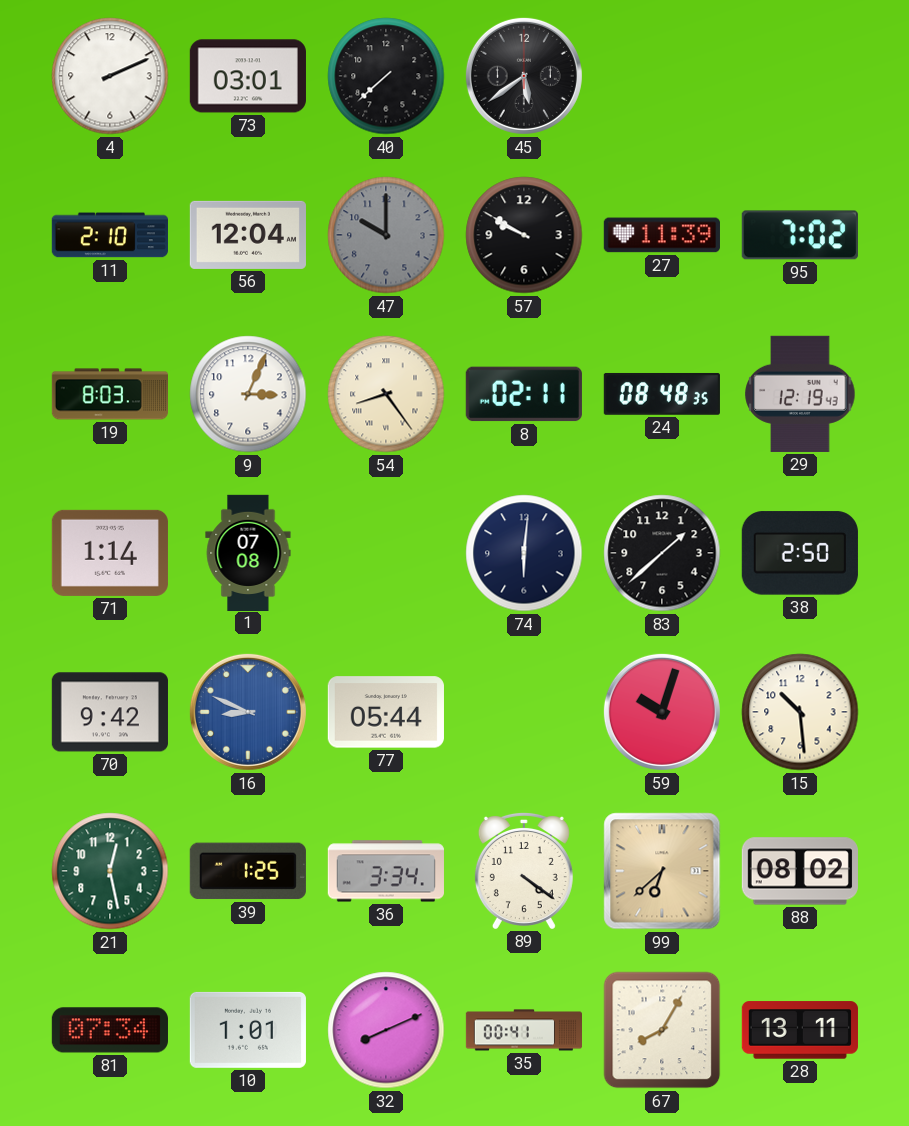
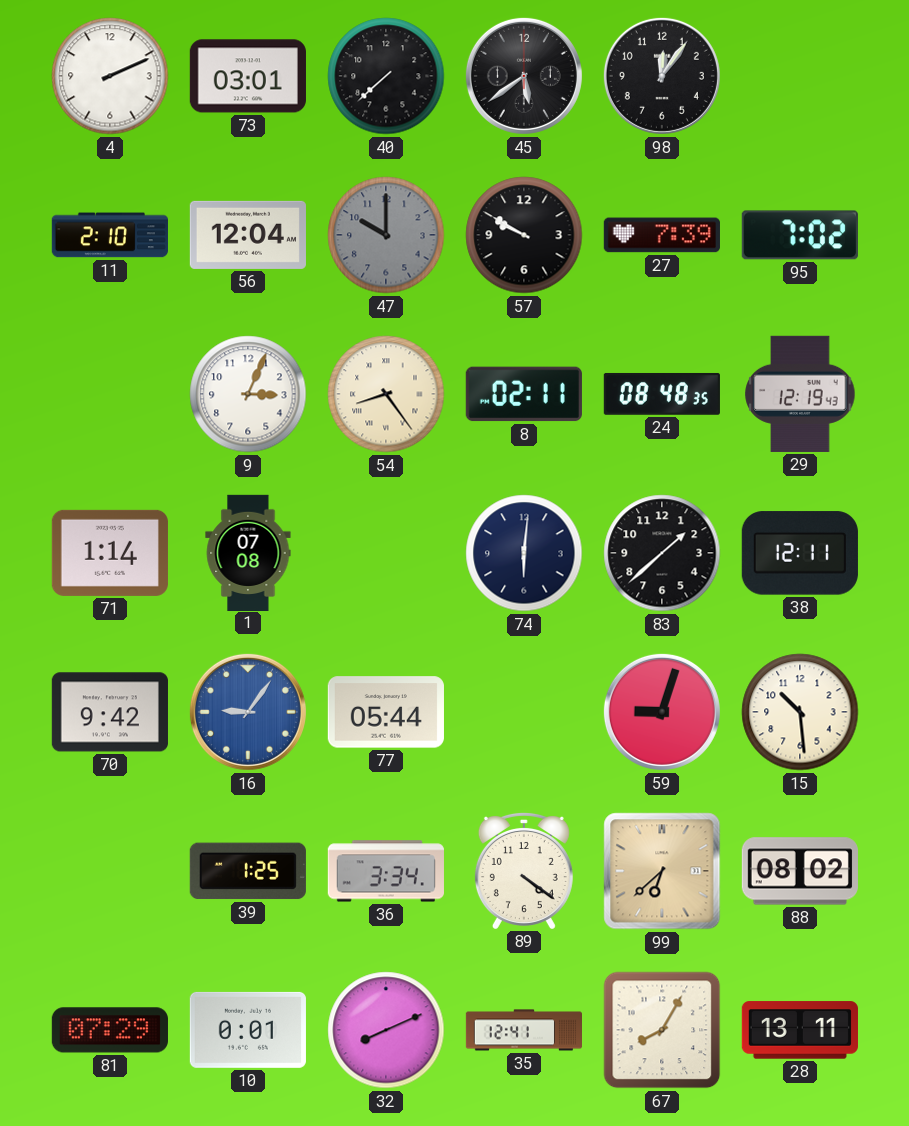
98: none -> 12:06
27: 11:39 -> 7:39
19: 8:03 -> none
38: 2:50 -> 12:11
16: 8:49 -> 9:06
59: 10:03 -> 9:03
21: 12:28 -> none
81: 07:34 -> 07:29
10: 1:01 -> 0:01
35: 00:41 -> 12:41
